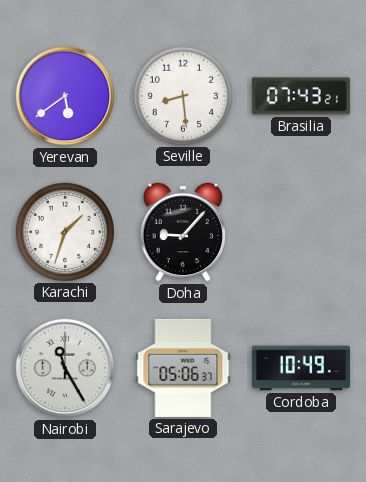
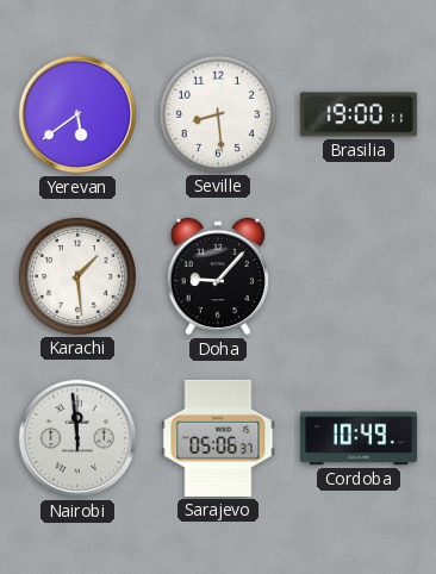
Brasilia: 07:43 -> 19:00
Karachi: 1:33 -> 1:29
Nairobi: 11:25 -> 11:59
